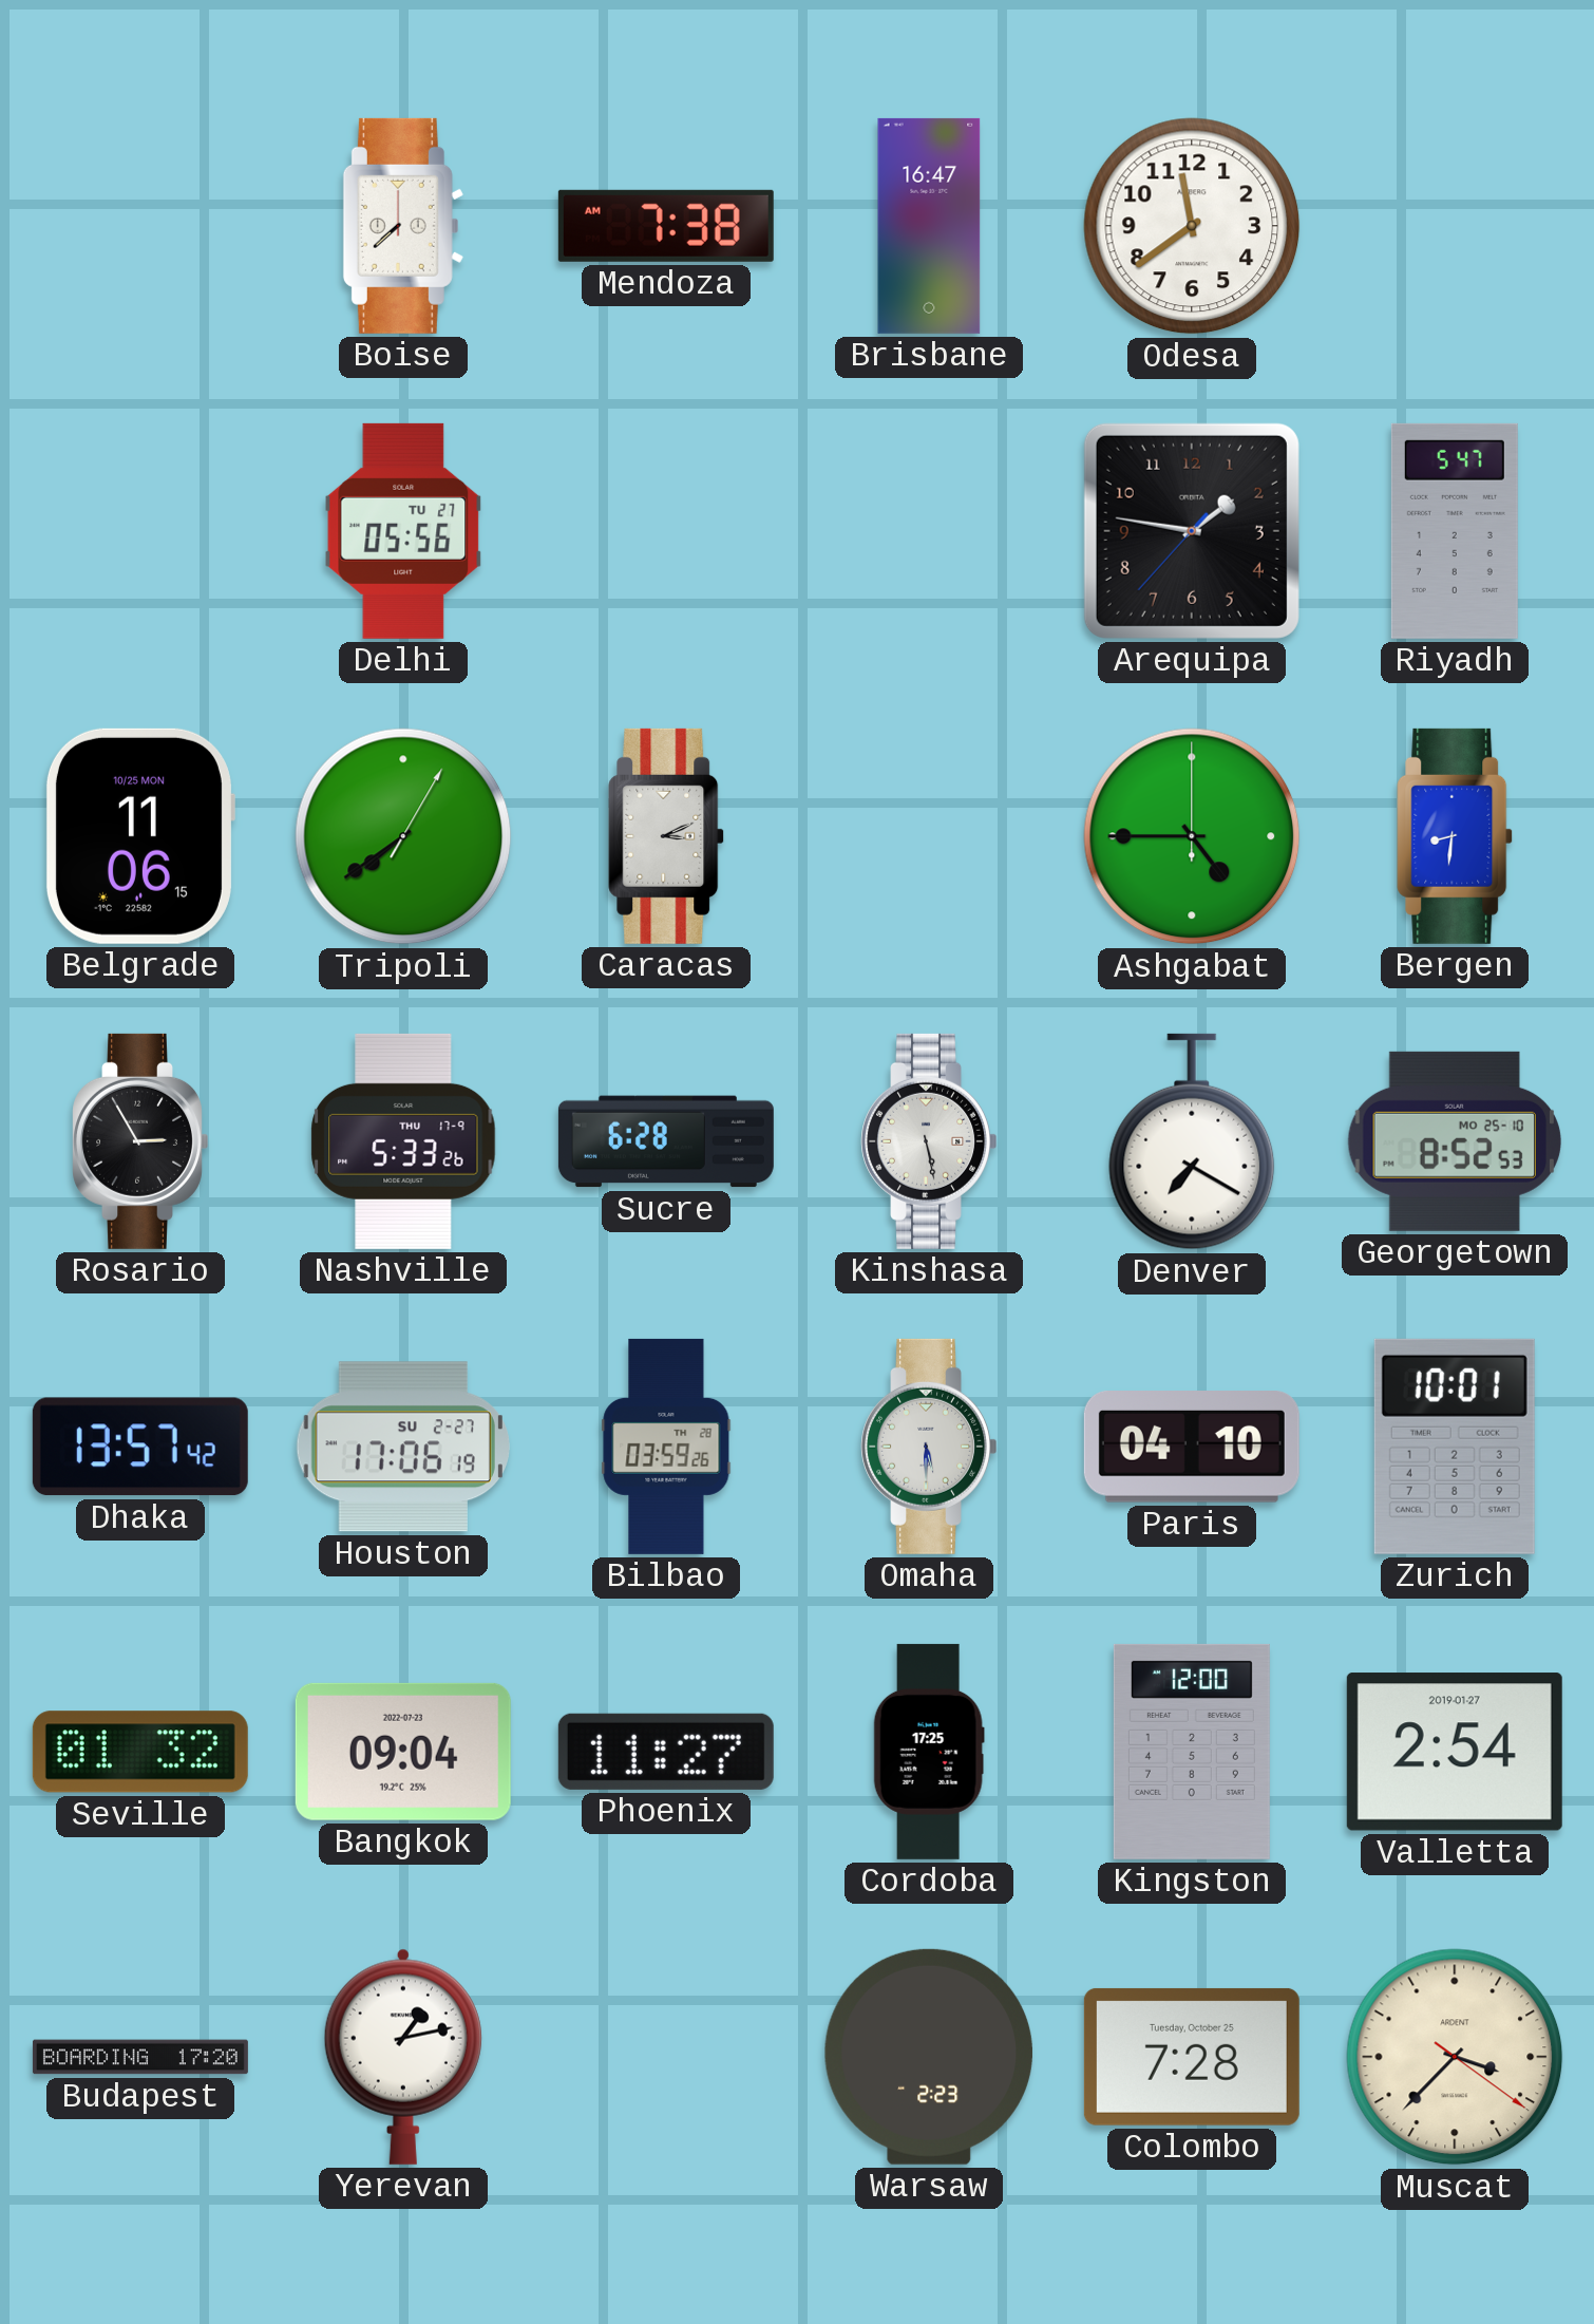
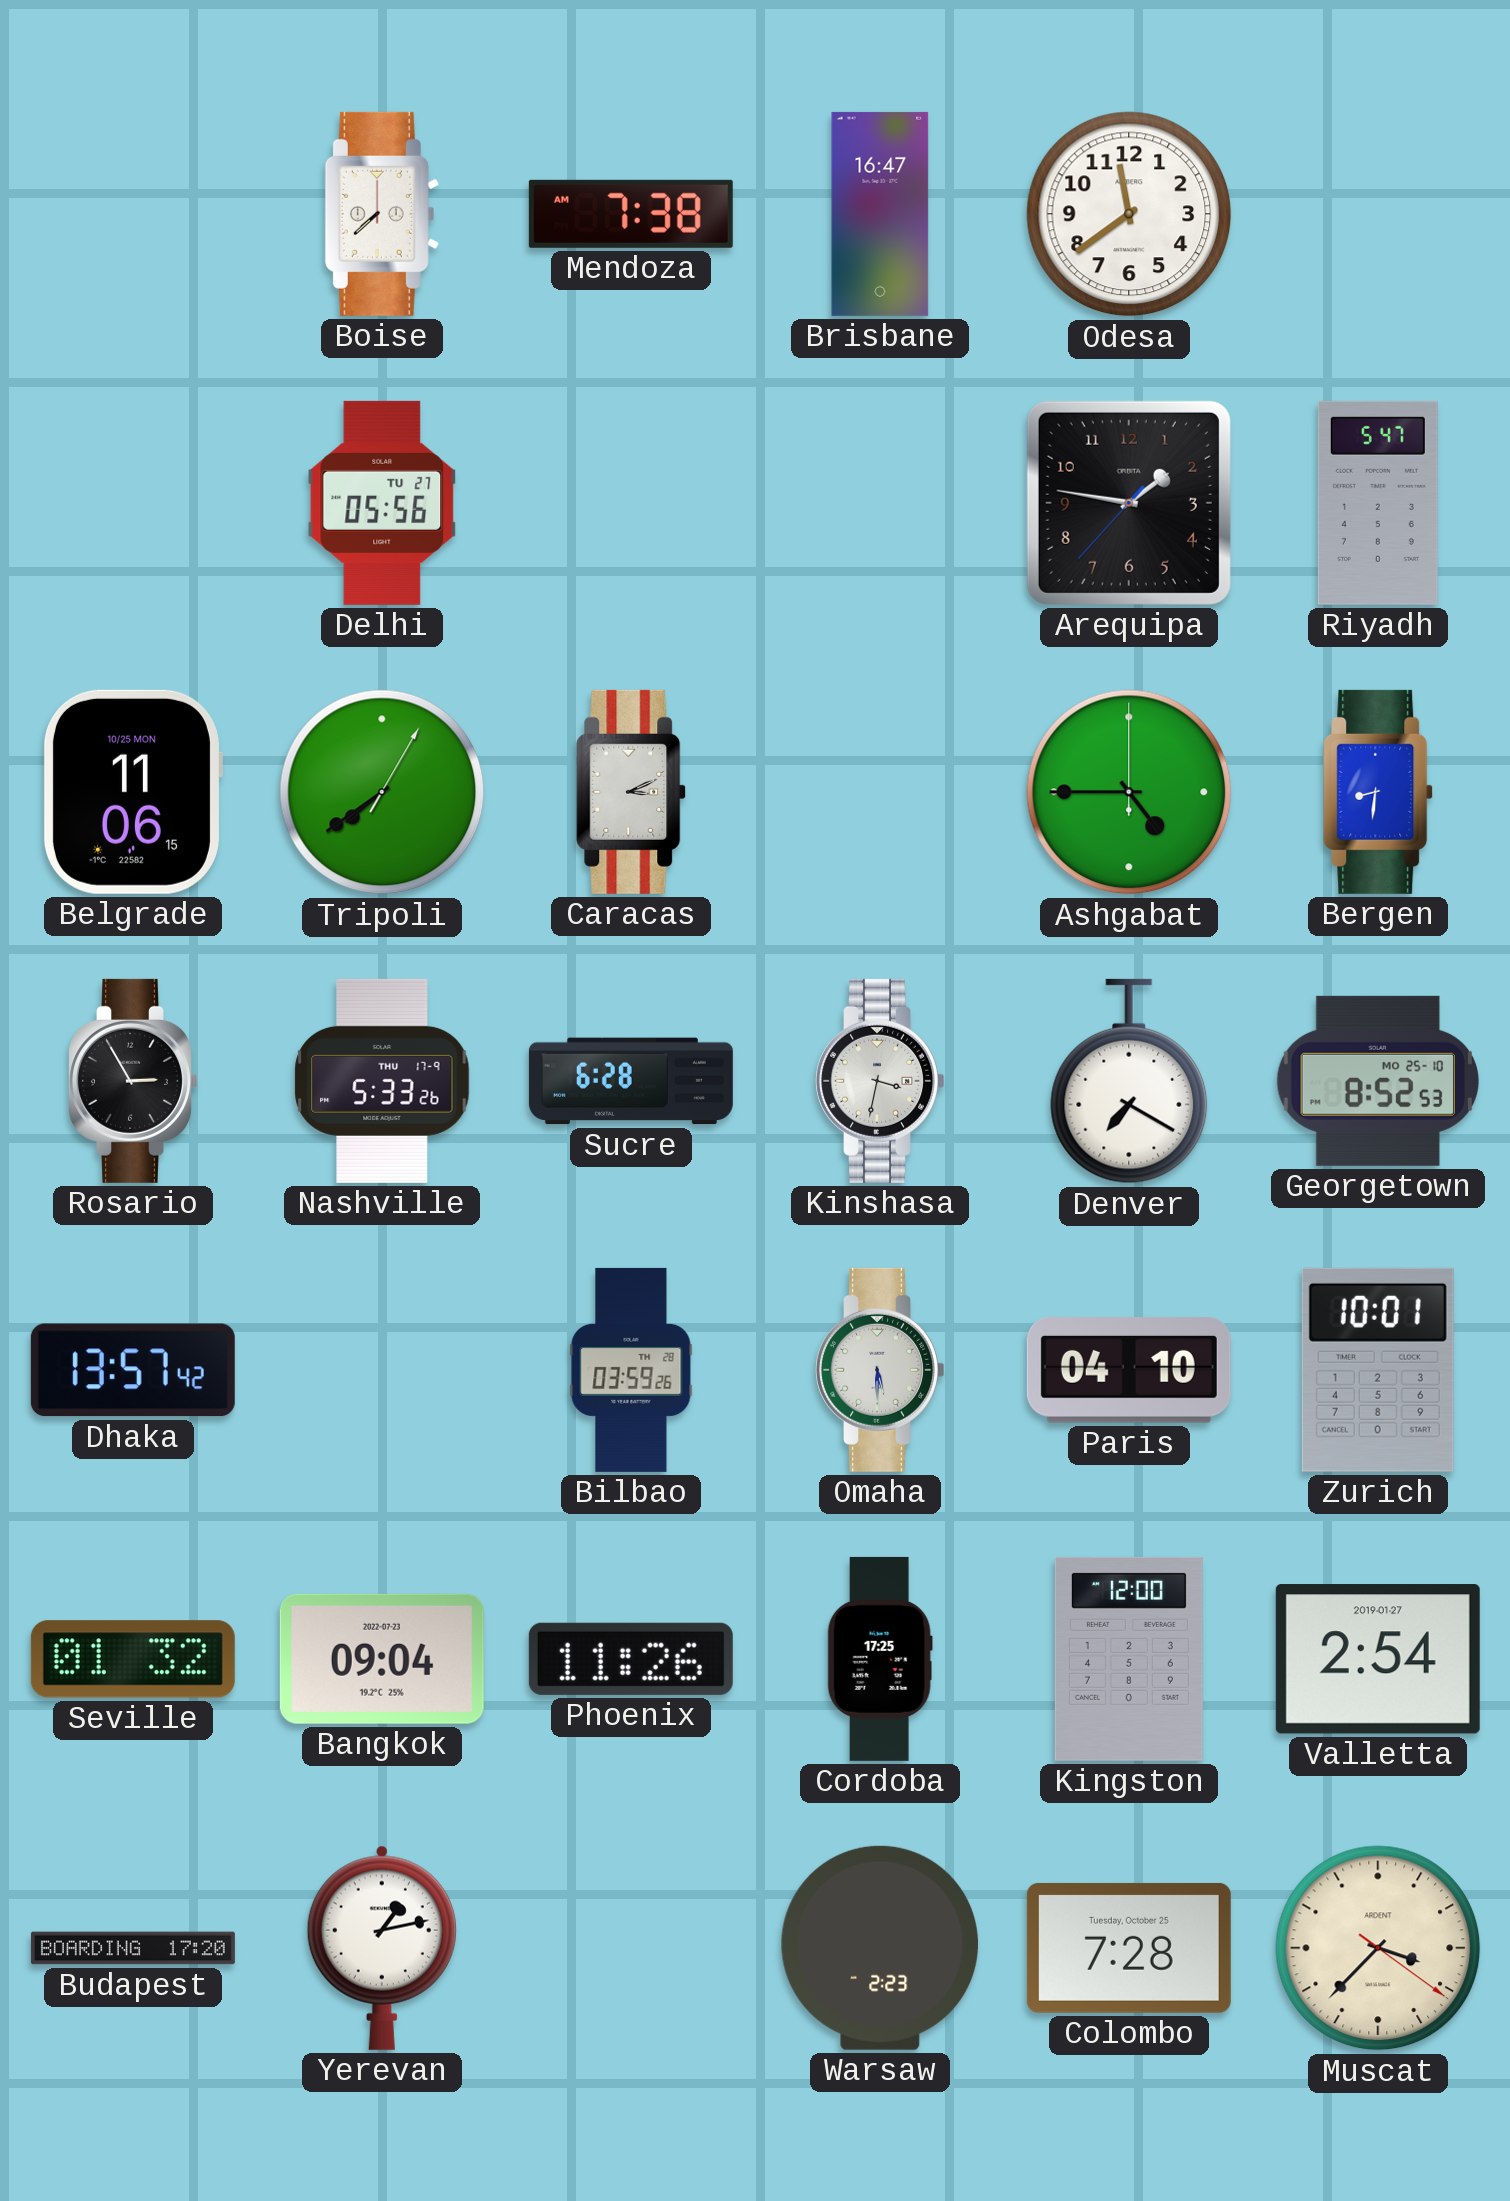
Kinshasa: 5:28 -> 3:32
Houston: 17:06 -> none
Phoenix: 11:27 -> 11:26
